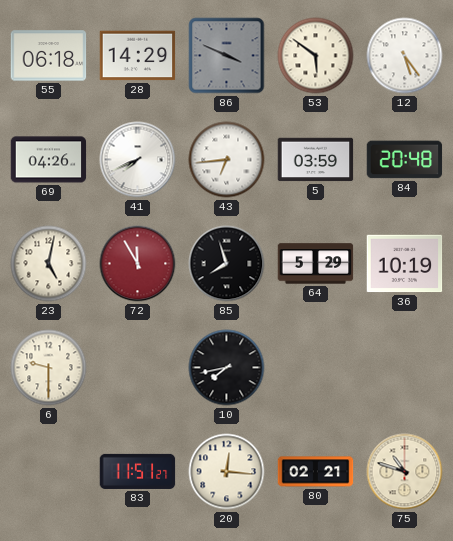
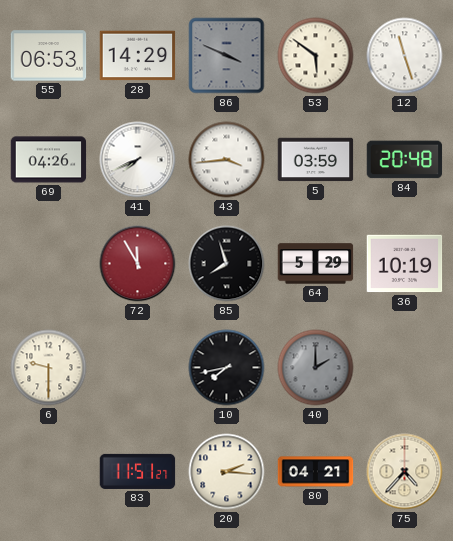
55: 06:18 -> 06:53
12: 5:24 -> 11:27
43: 6:44 -> 3:44
23: 5:02 -> none
40: none -> 2:00
20: 12:16 -> 2:16
80: 02:21 -> 04:21
75: 10:48 -> 4:37
